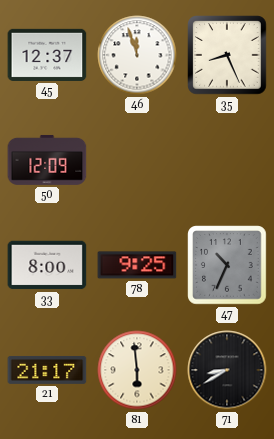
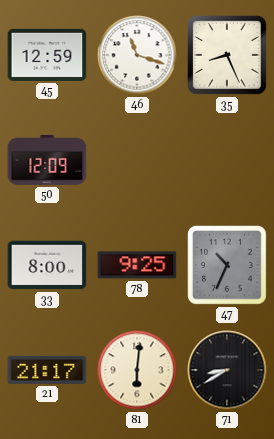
45: 12:37 -> 12:59
46: 11:57 -> 11:18
81: 5:59 -> 6:01
